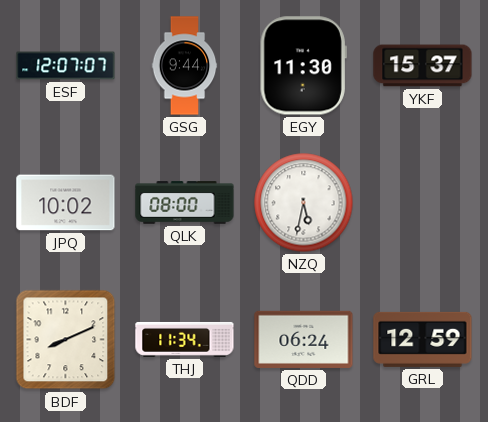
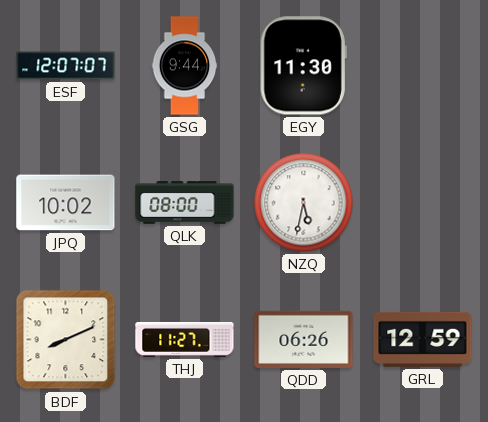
YKF: 15:37 -> none
THJ: 11:34 -> 11:27
QDD: 06:24 -> 06:26
